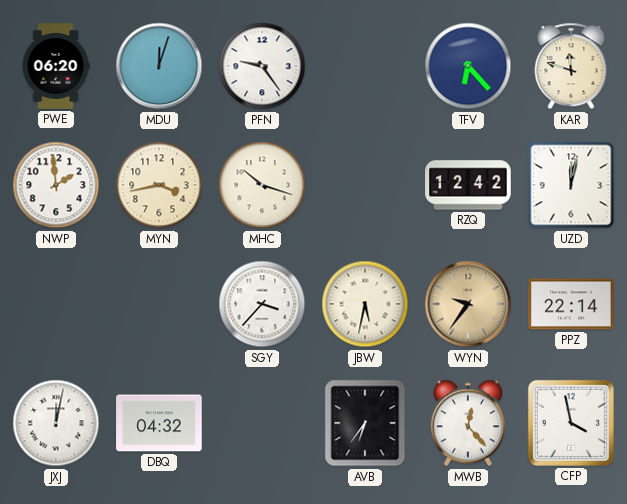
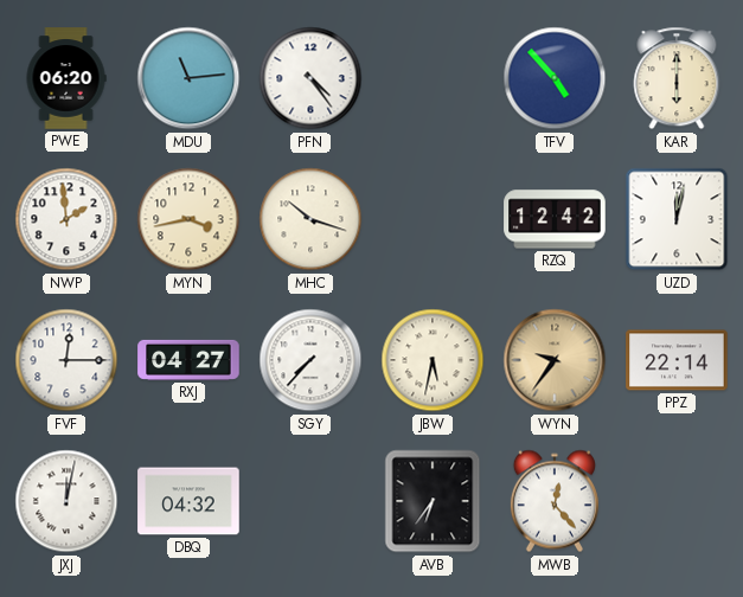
MDU: 12:03 -> 11:14
PFN: 9:24 -> 4:24
TFV: 6:23 -> 4:53
KAR: 11:48 -> 6:00
FVF: none -> 12:15
RXJ: none -> 04:27
SGY: 3:37 -> 7:37
CFP: 3:58 -> none
